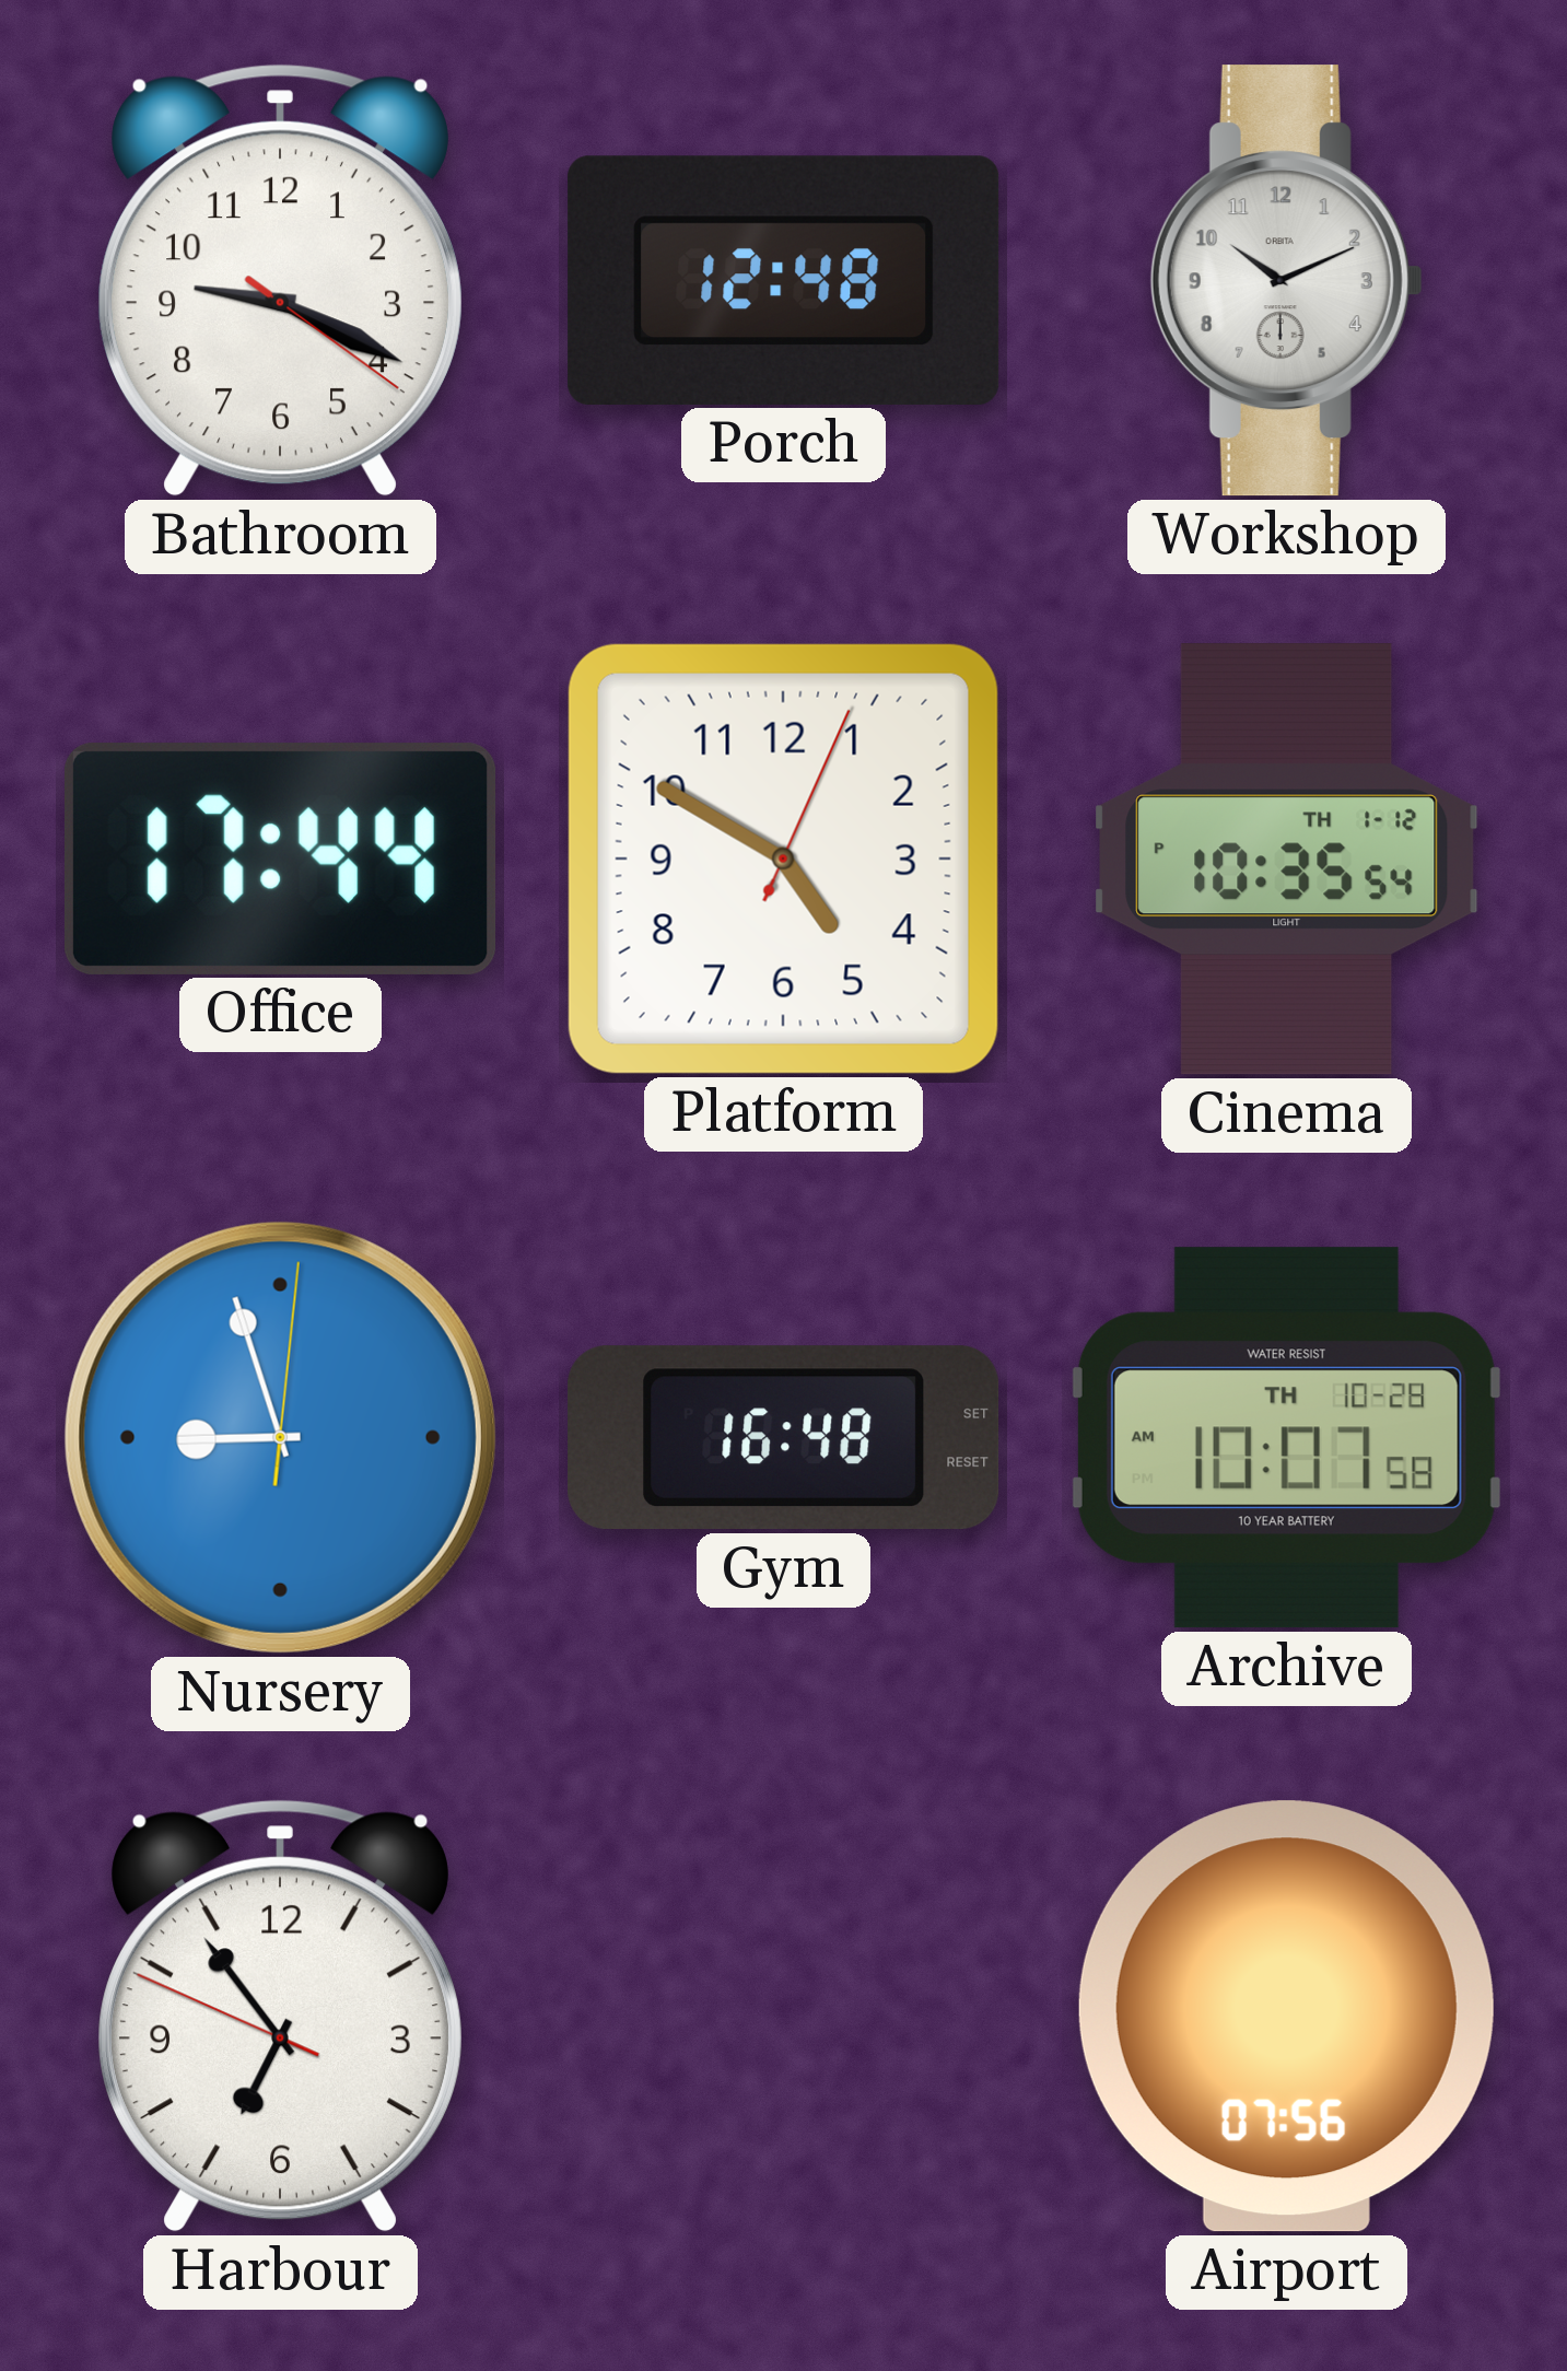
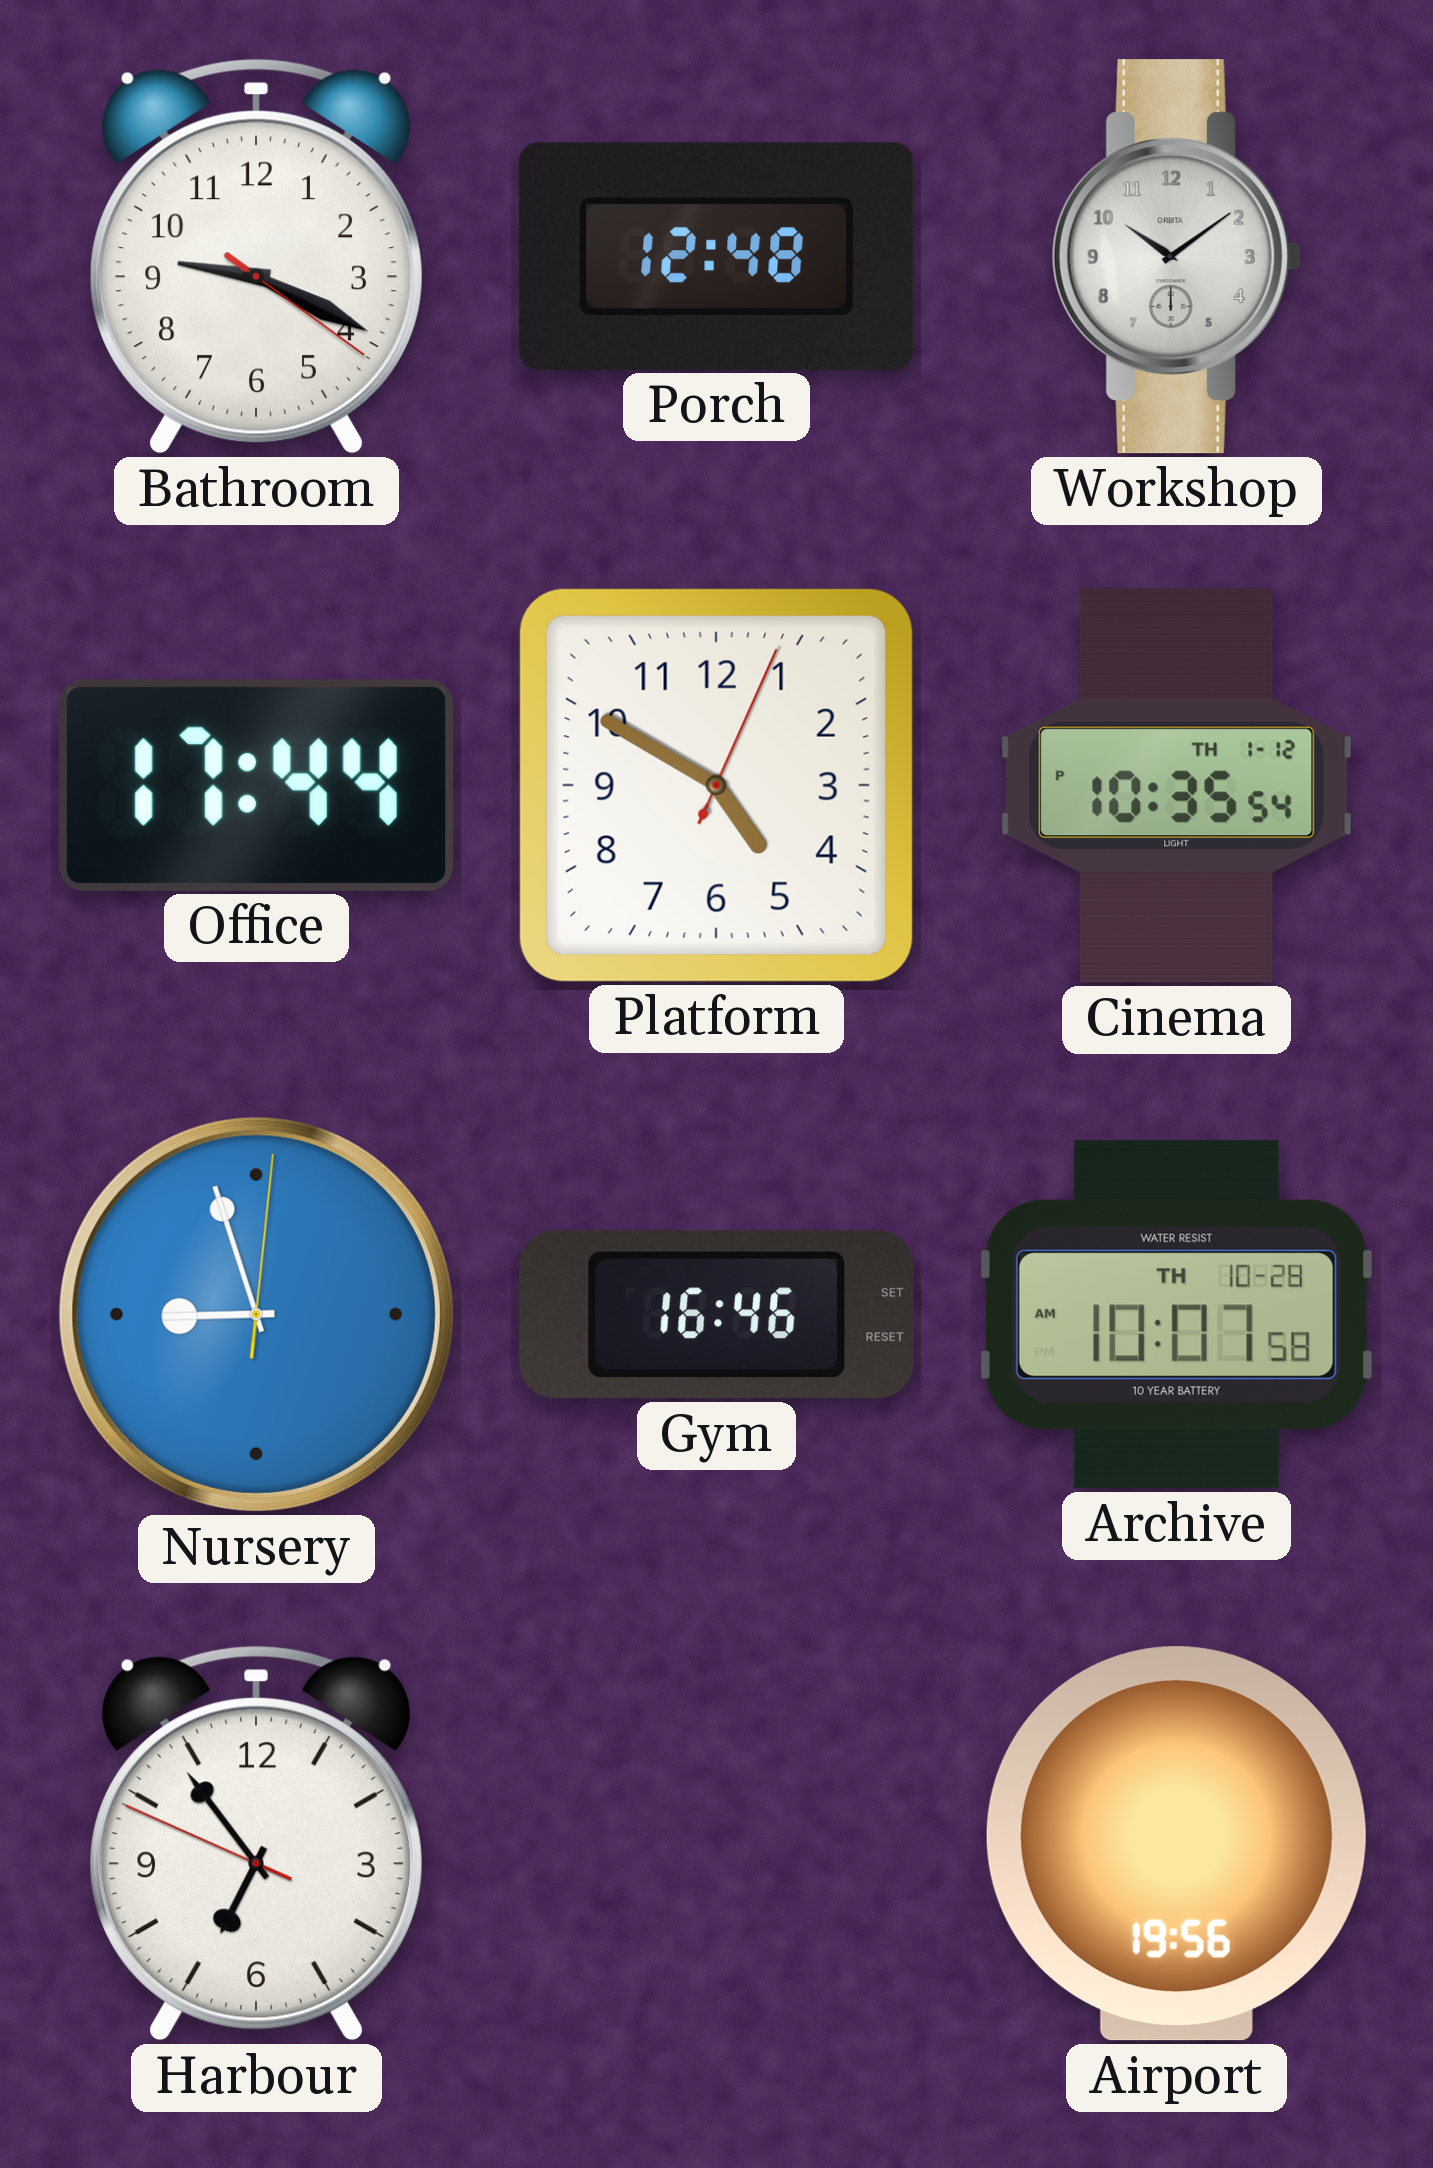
Workshop: 10:11 -> 10:09
Gym: 16:48 -> 16:46
Airport: 07:56 -> 19:56
